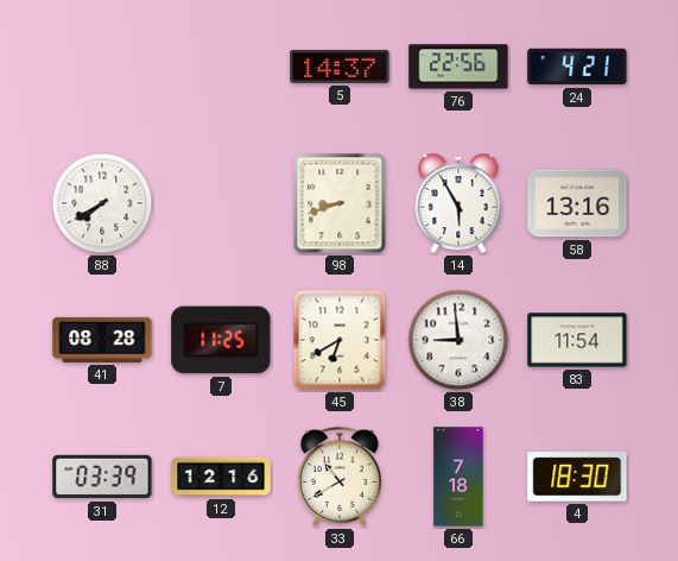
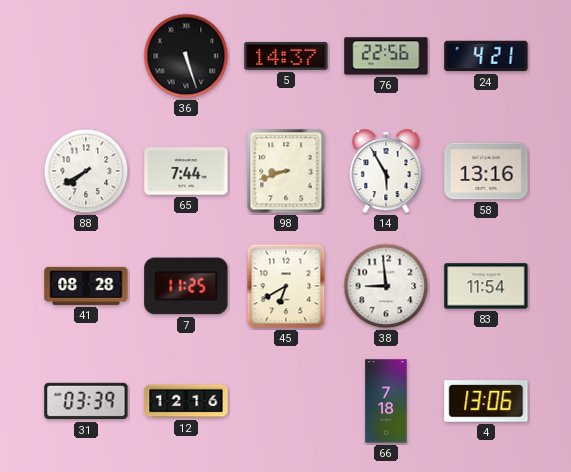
36: none -> 5:27
65: none -> 7:44
33: 10:40 -> none
4: 18:30 -> 13:06
